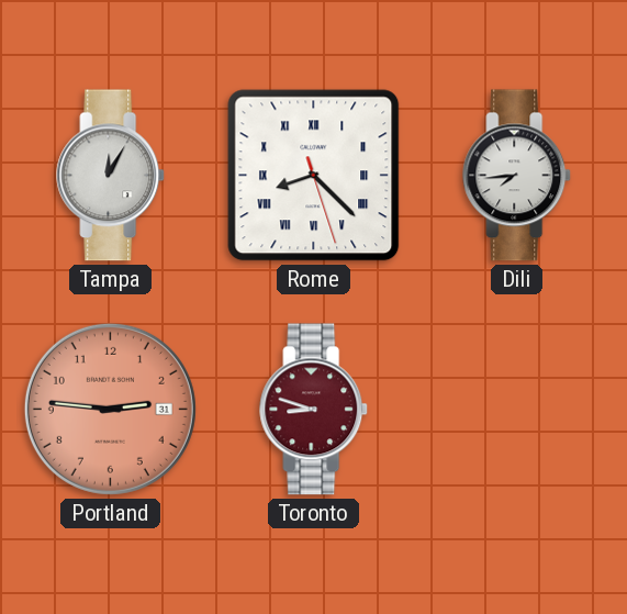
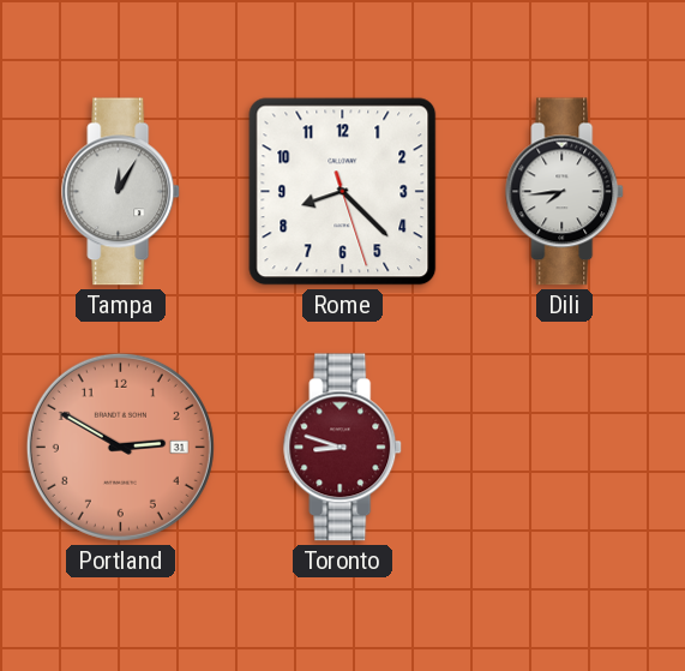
Rome numerals: Roman -> Arabic
Portland: 2:46 -> 2:50
